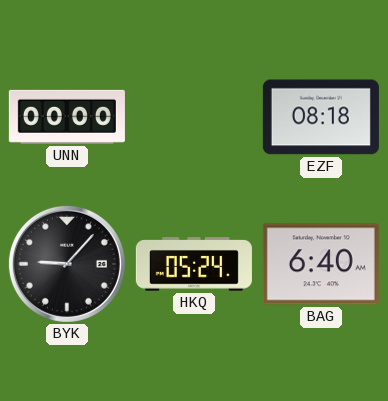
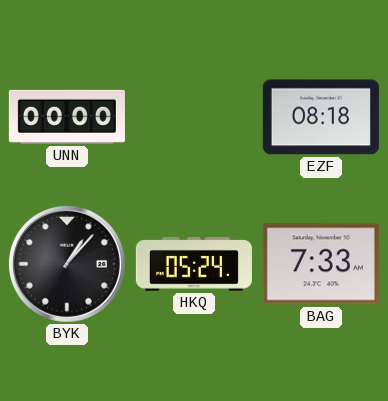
BYK: 9:07 -> 1:07
BAG: 6:40 -> 7:33
